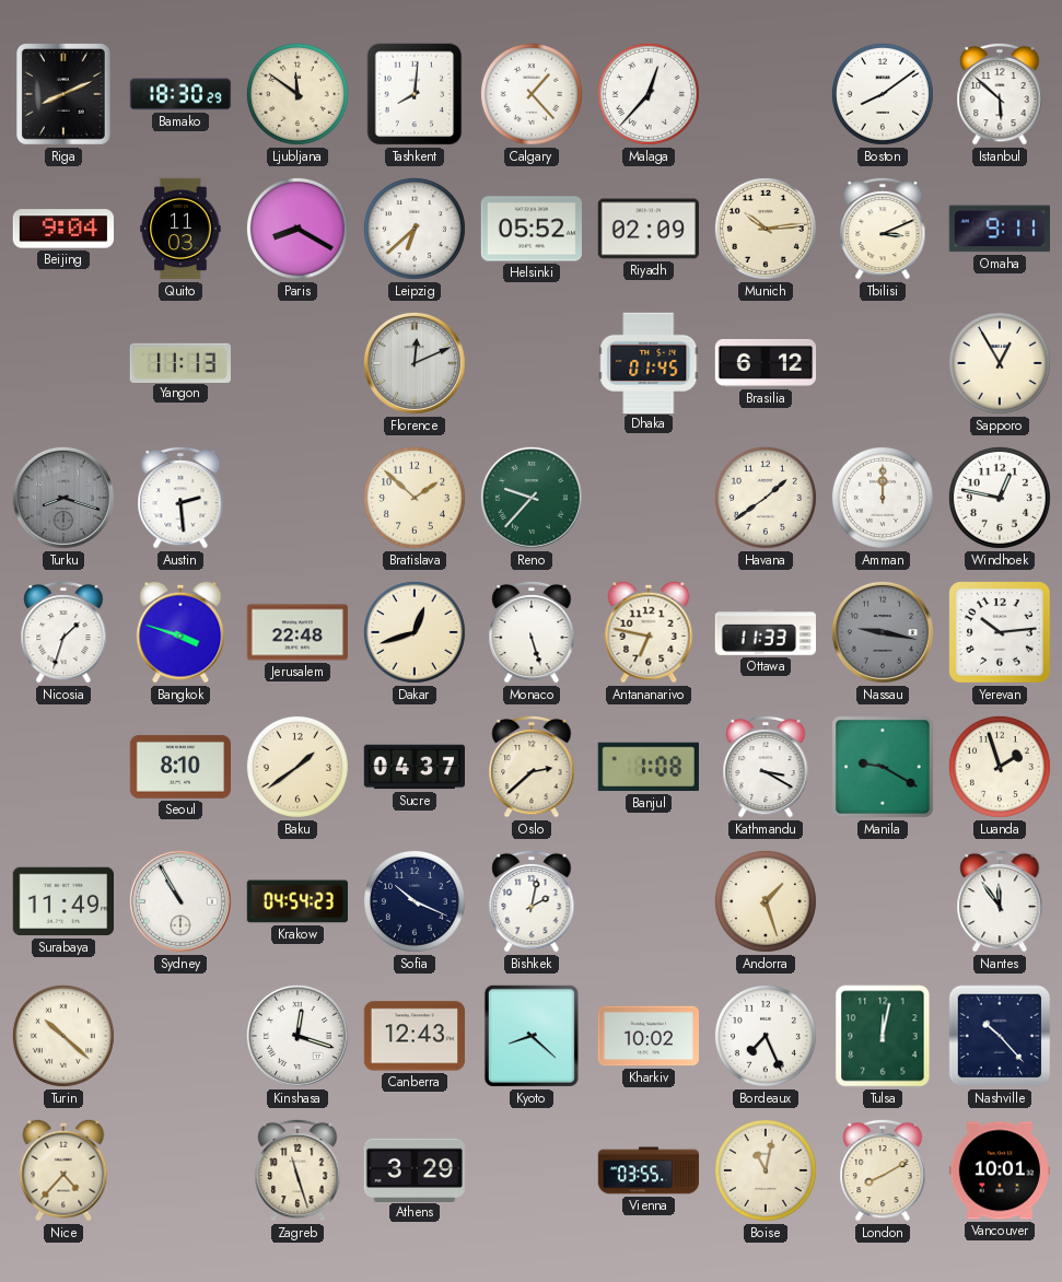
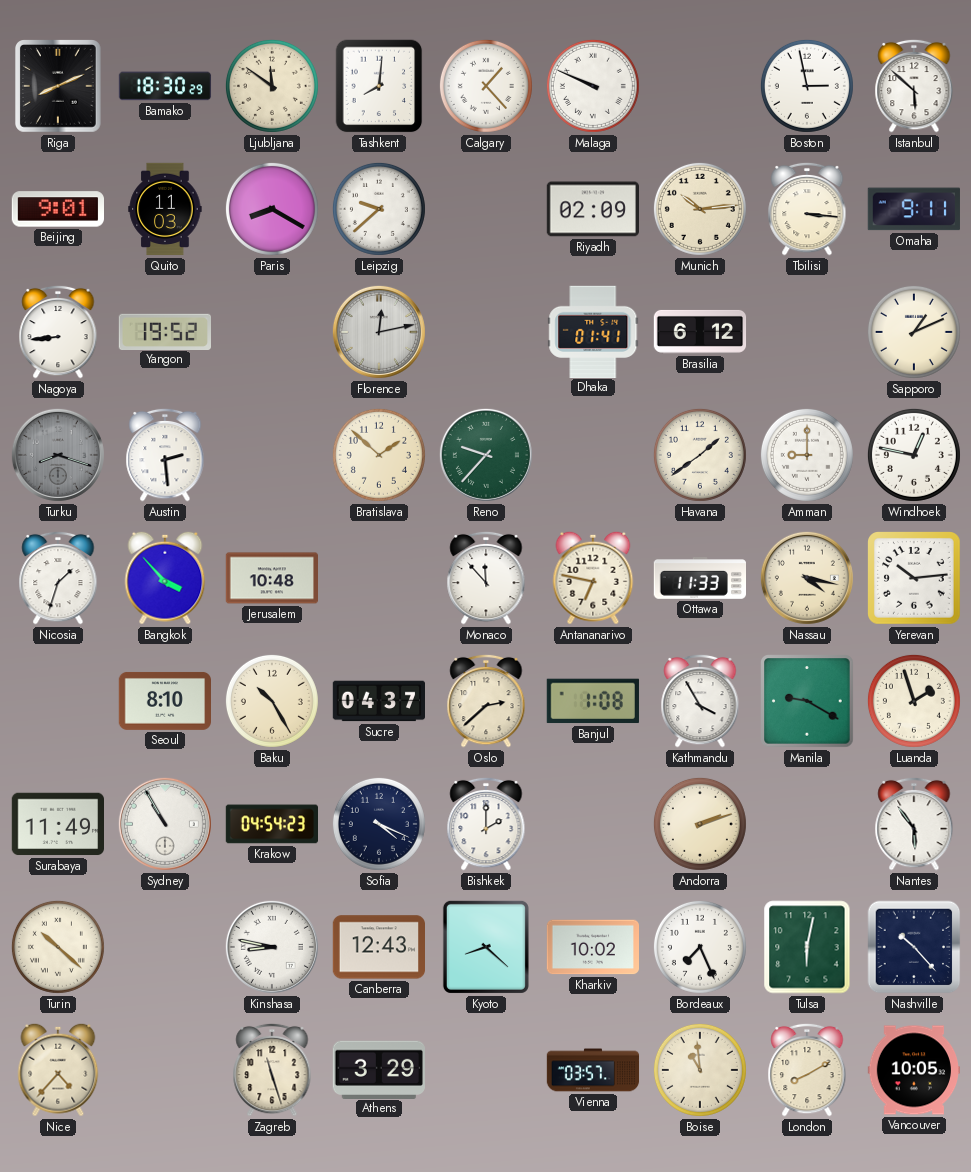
Malaga: 12:37 -> 9:49
Boston: 8:09 -> 2:58
Beijing: 9:04 -> 9:01
Leipzig: 6:38 -> 9:38
Helsinki: 05:52 -> none
Tbilisi: 3:11 -> 3:16
Nagoya: none -> 8:44
Yangon: 11:13 -> 19:52
Florence: 12:11 -> 12:13
Dhaka: 01:45 -> 01:41
Sapporo: 12:55 -> 1:11
Amman: 12:00 -> 9:00
Bangkok: 3:48 -> 3:53
Jerusalem: 22:48 -> 10:48
Dakar: 12:42 -> none
Monaco: 5:27 -> 11:53
Nassau: 9:17 -> 4:17
Nassau dial: grey -> cream
Baku: 1:39 -> 10:25
Kathmandu: 3:20 -> 3:55
Sofia: 10:19 -> 4:19
Bishkek: 2:02 -> 2:00
Andorra: 1:27 -> 2:12
Nantes: 11:54 -> 5:54
Kinshasa: 12:18 -> 8:47
Tulsa: 12:02 -> 6:02
Vienna: 03:55 -> 03:57
Boise: 11:02 -> 10:59
Vancouver: 10:01 -> 10:05
